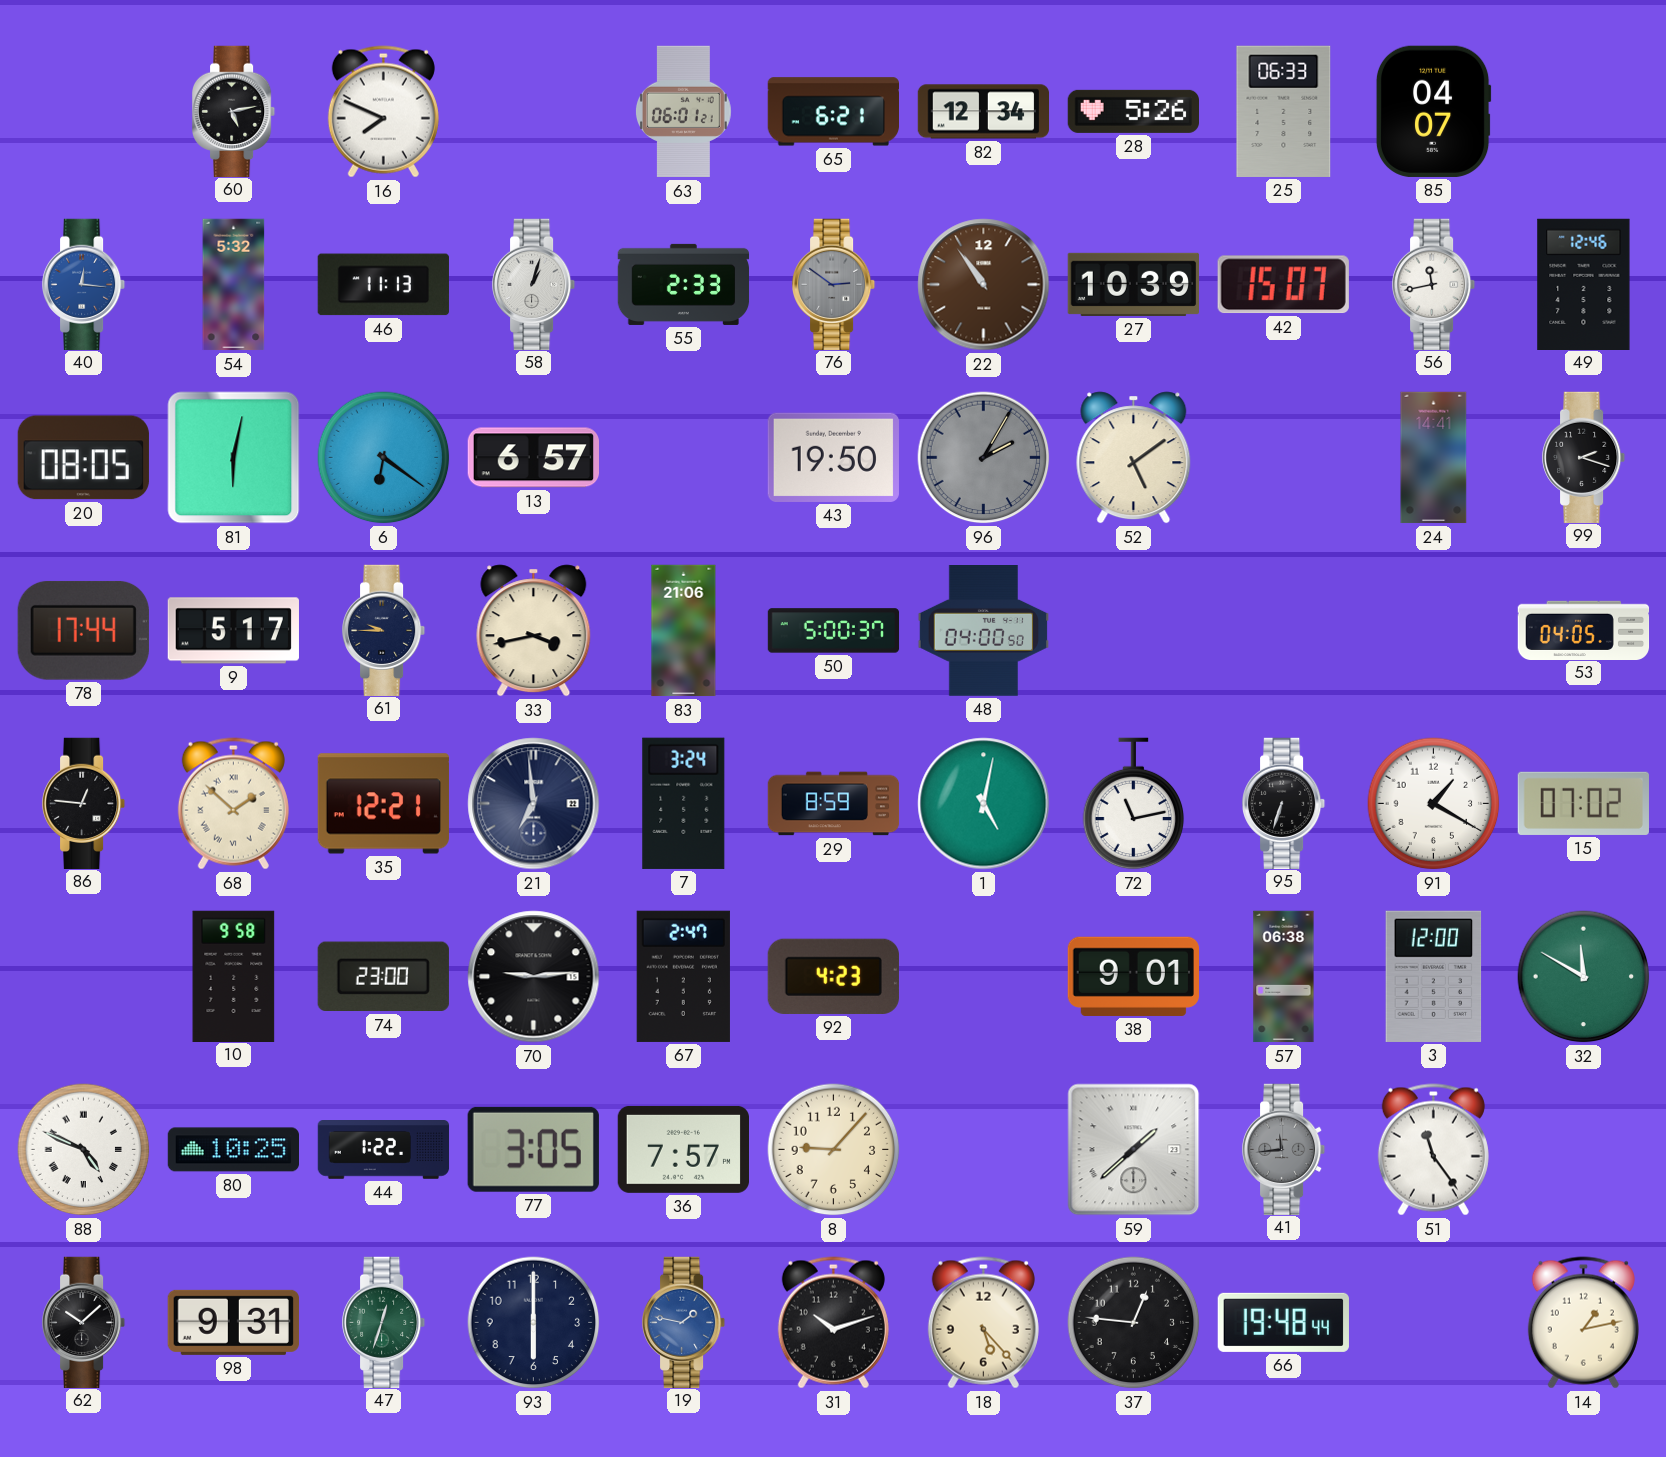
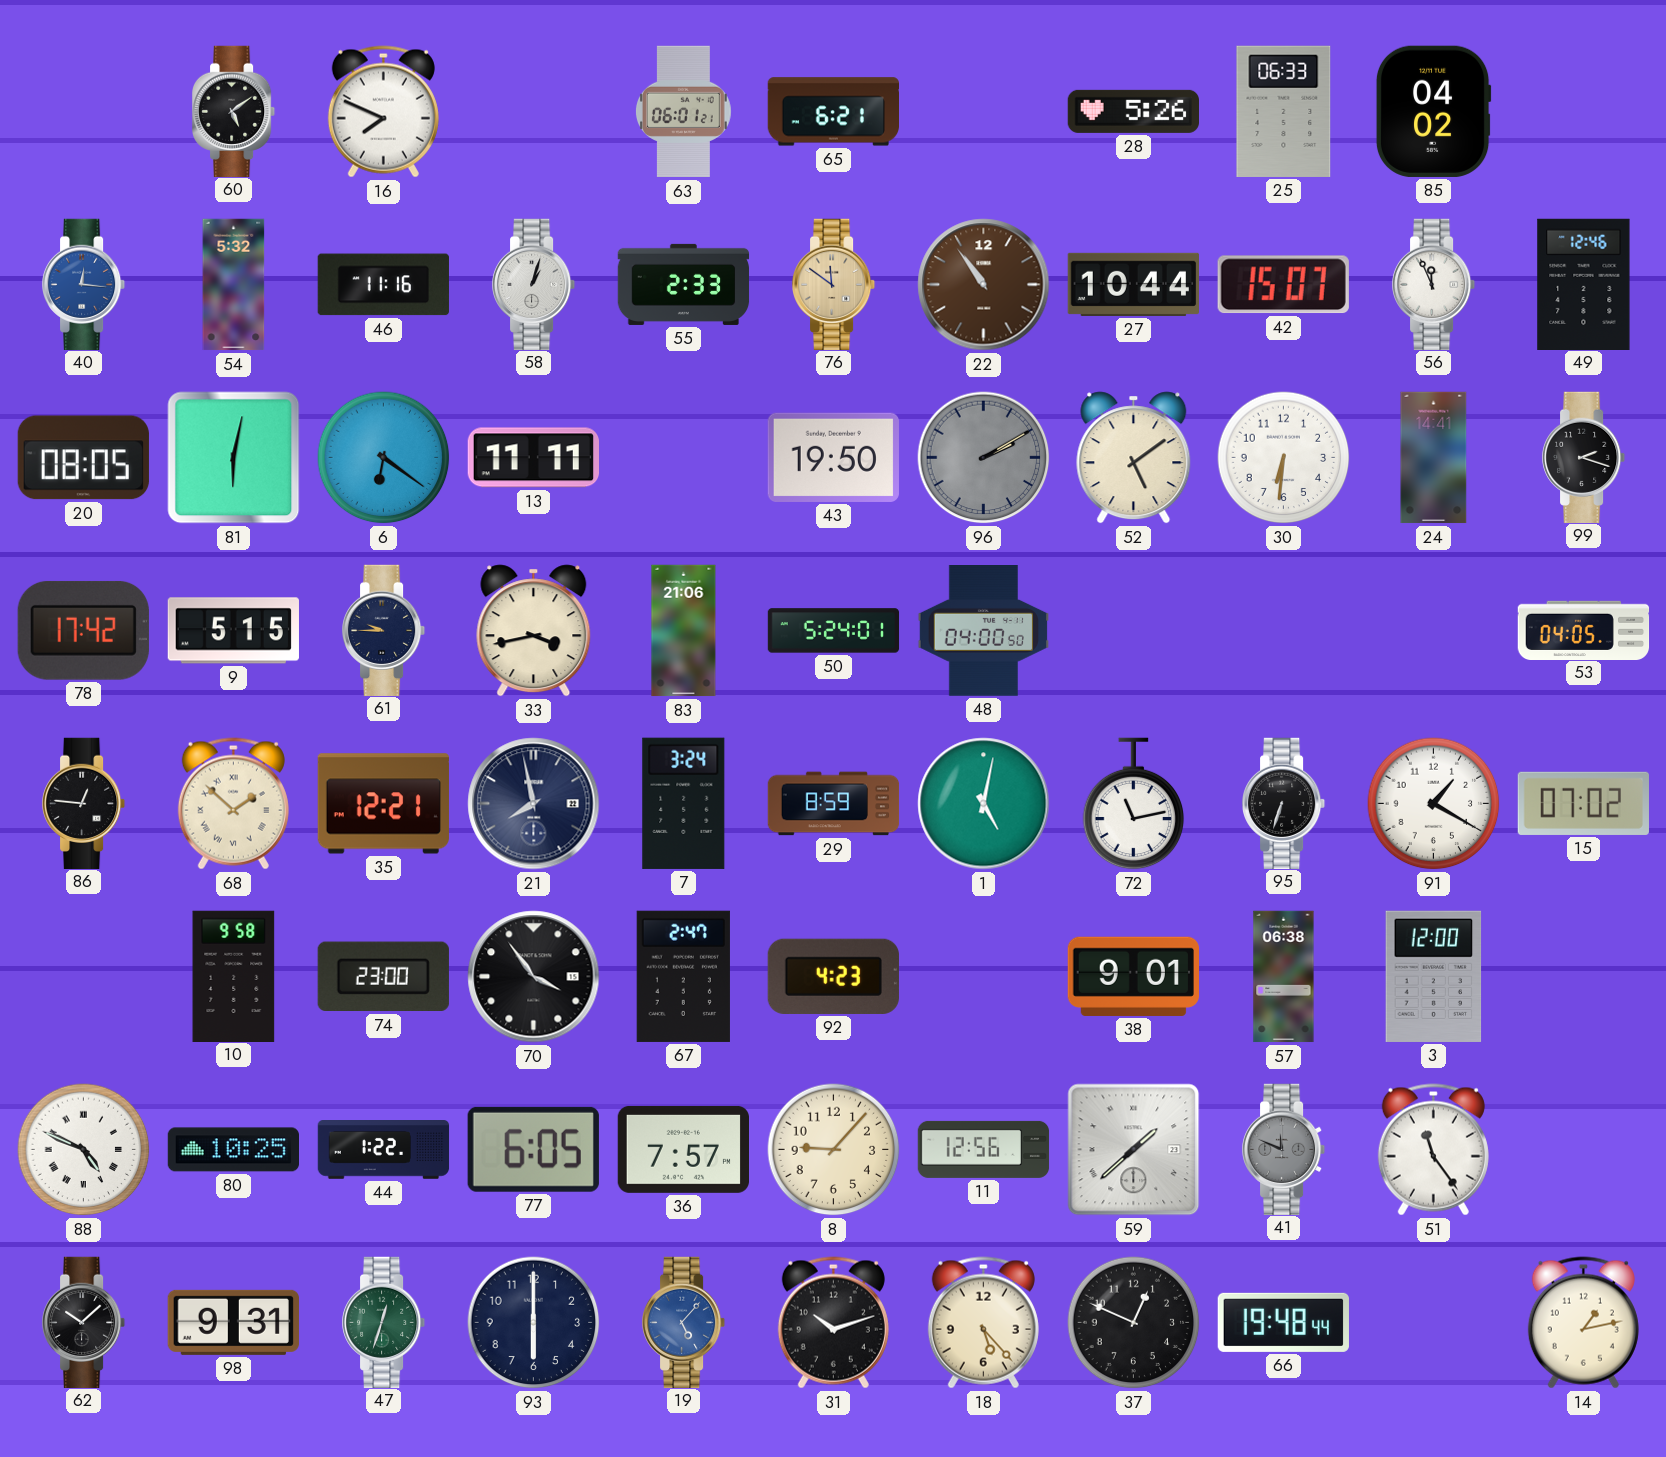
60: 5:13 -> 5:09
82: 12:34 -> none
85: 04:07 -> 04:02
46: 11:13 -> 11:16
76: 2:51 -> 11:51
76 dial: grey -> champagne
27: 10:39 -> 10:44
56: 11:43 -> 11:56
13: 6:57 -> 11:11
96: 2:05 -> 2:10
30: none -> 6:31
78: 17:44 -> 17:42
9: 5:17 -> 5:15
50: 5:00 -> 5:24
21: 6:59 -> 7:58
70: 9:14 -> 3:54
32: 11:50 -> none
77: 3:05 -> 6:05
11: none -> 12:56
41: 11:44 -> 11:49
19: 1:47 -> 5:07
37: 12:46 -> 12:49
